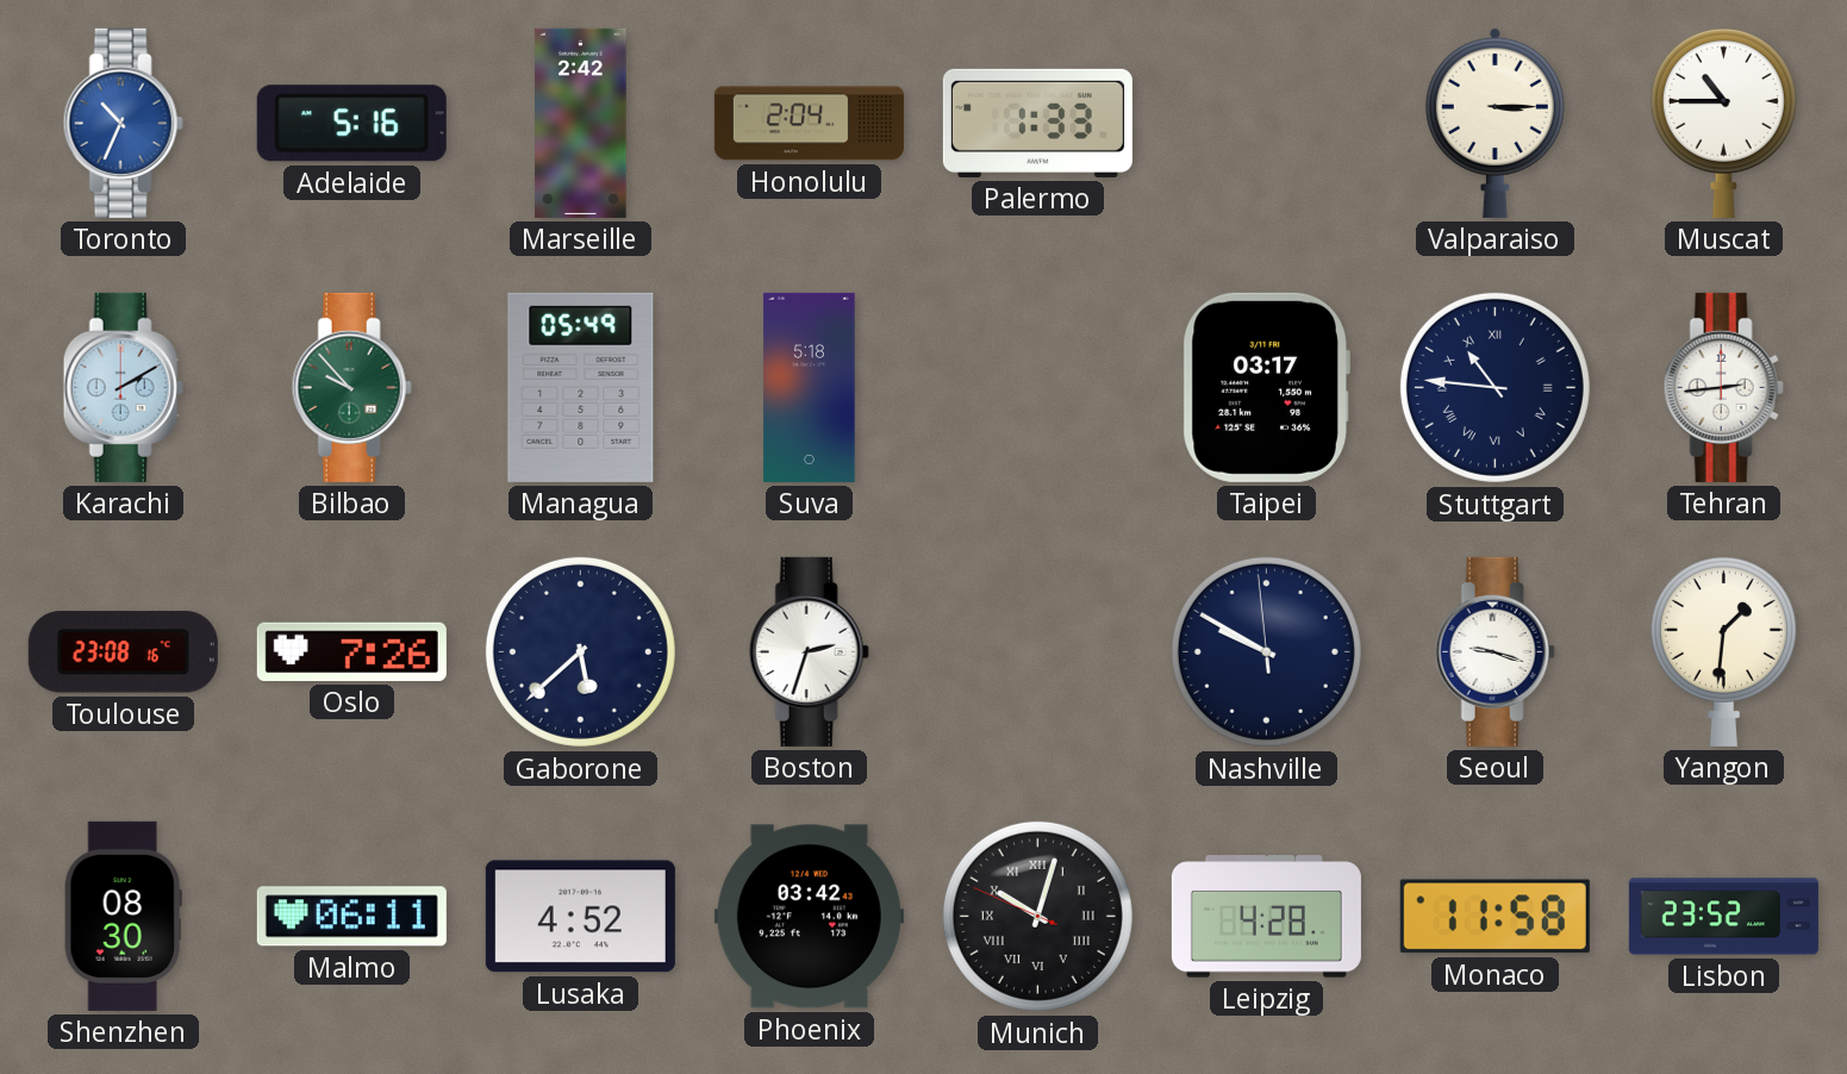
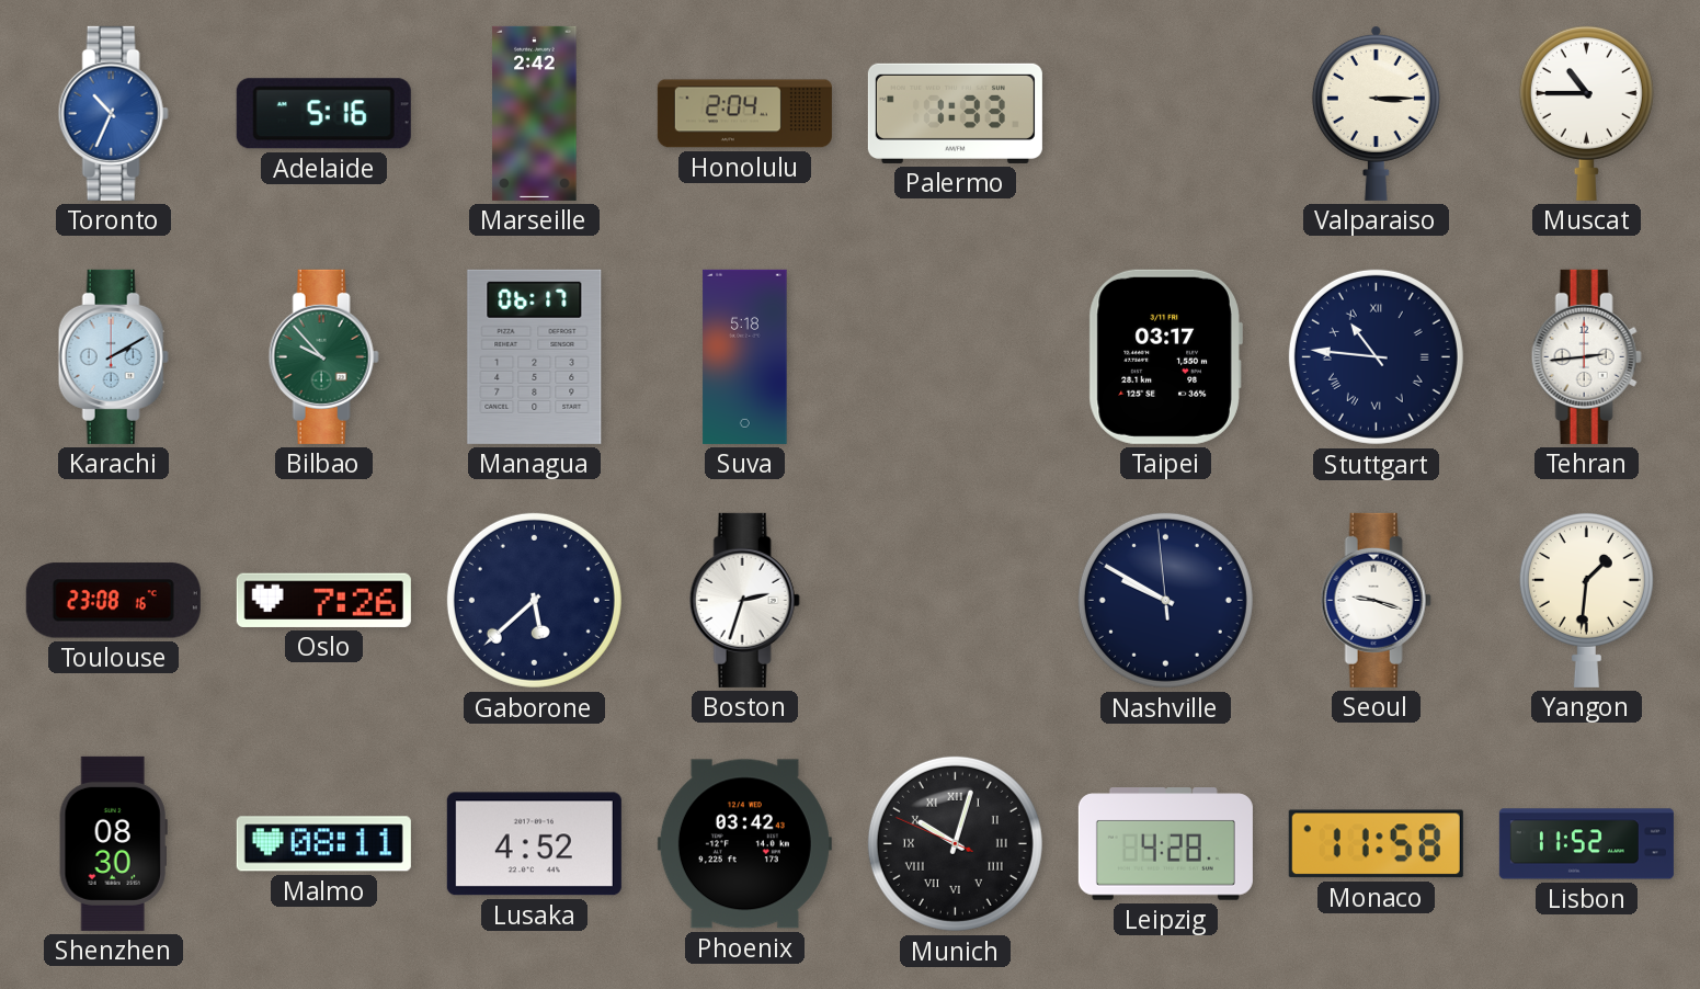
Managua: 05:49 -> 06:17
Malmo: 06:11 -> 08:11
Lisbon: 23:52 -> 11:52
